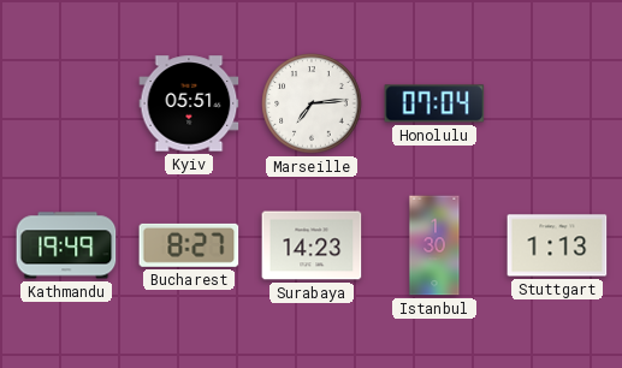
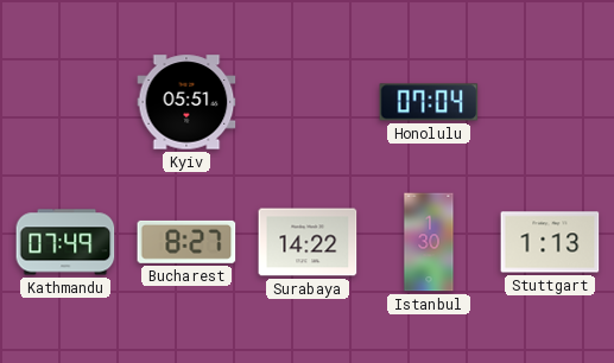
Marseille: 7:14 -> none
Kathmandu: 19:49 -> 07:49
Surabaya: 14:23 -> 14:22
